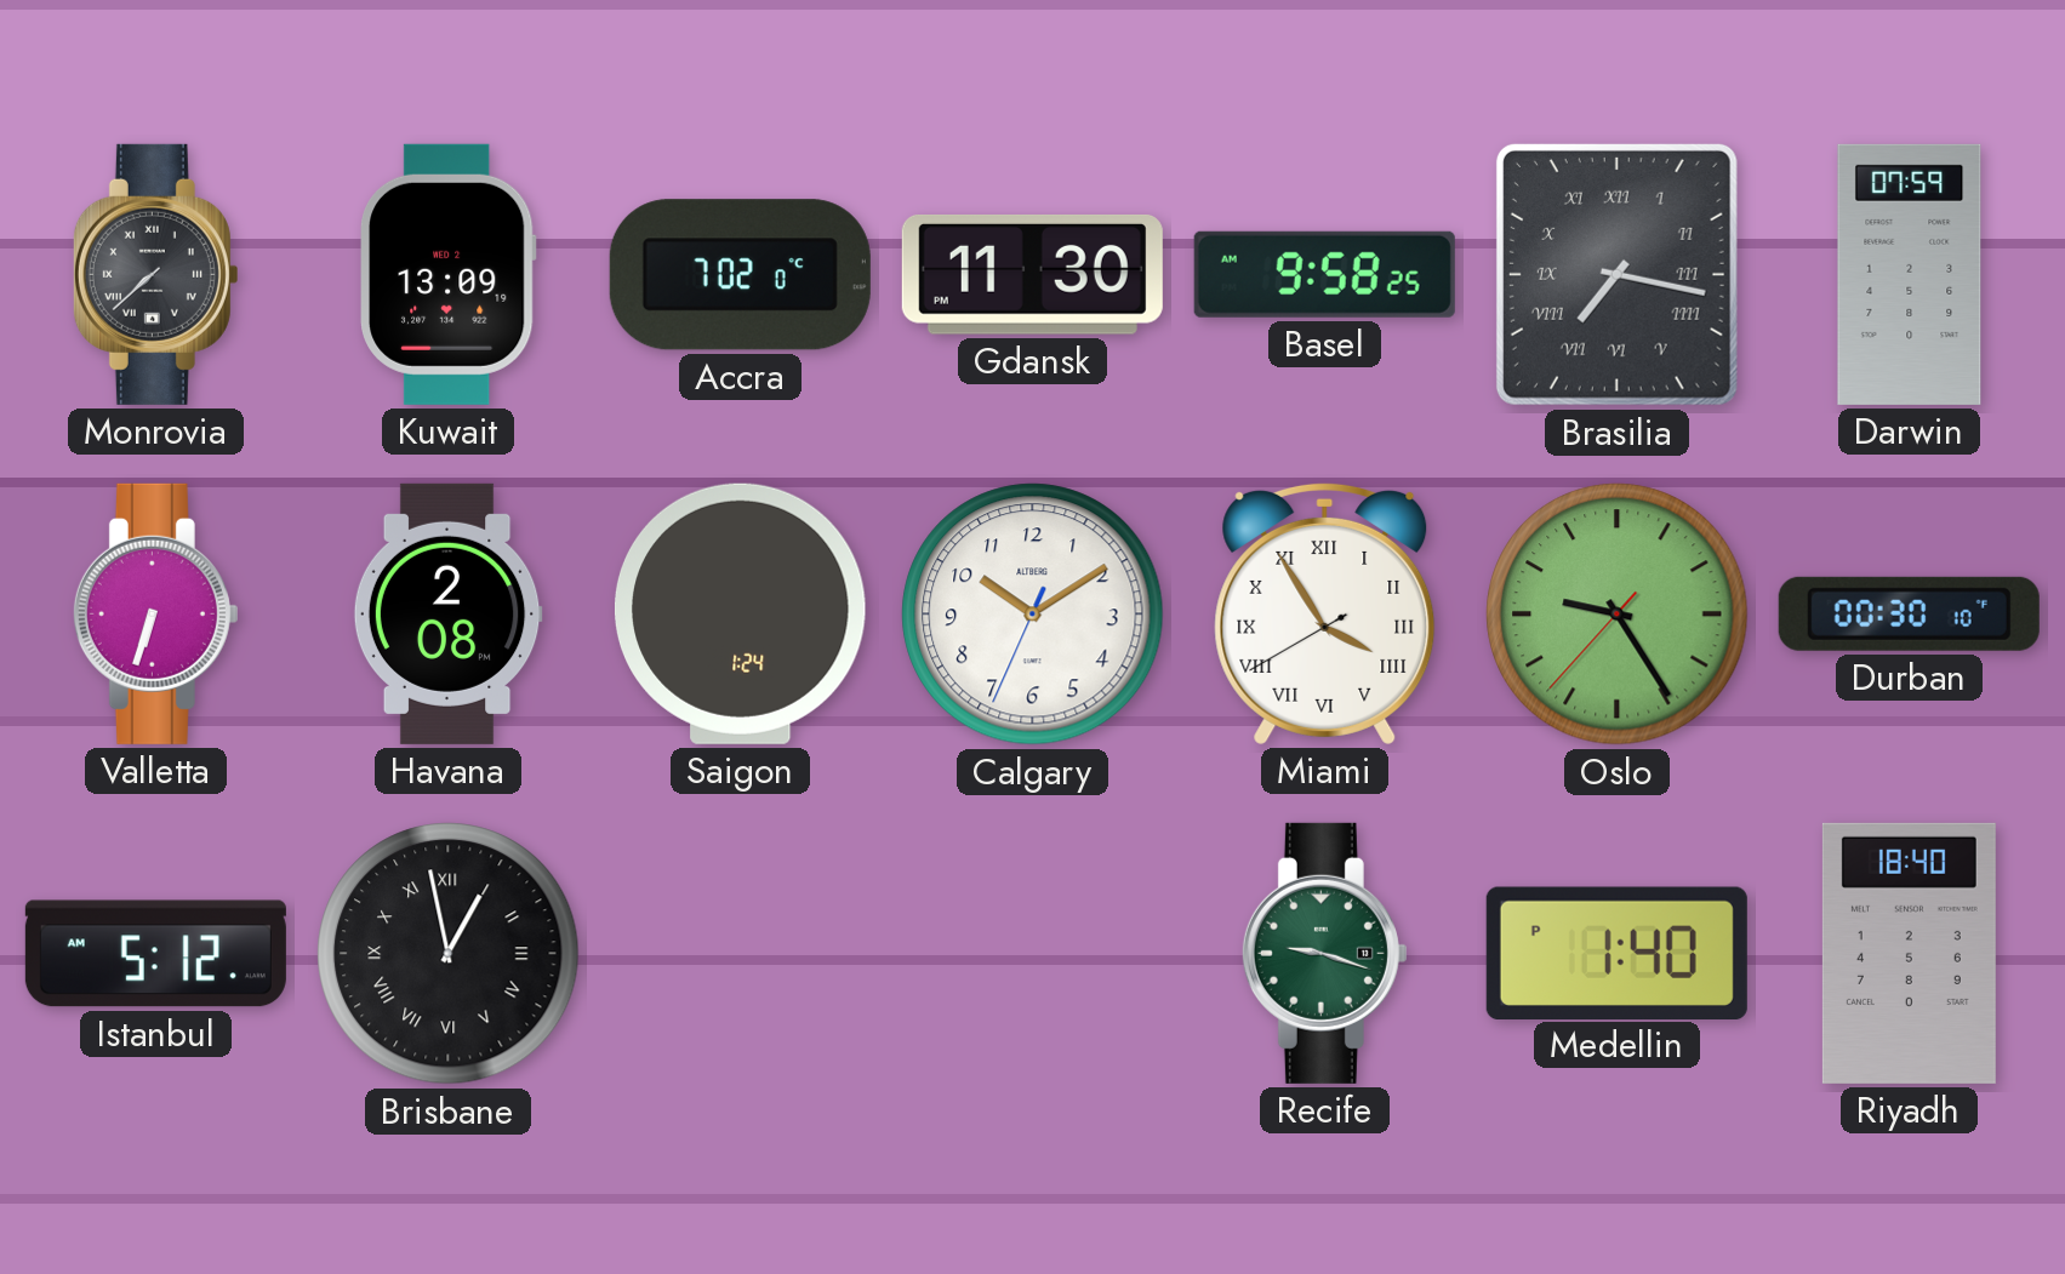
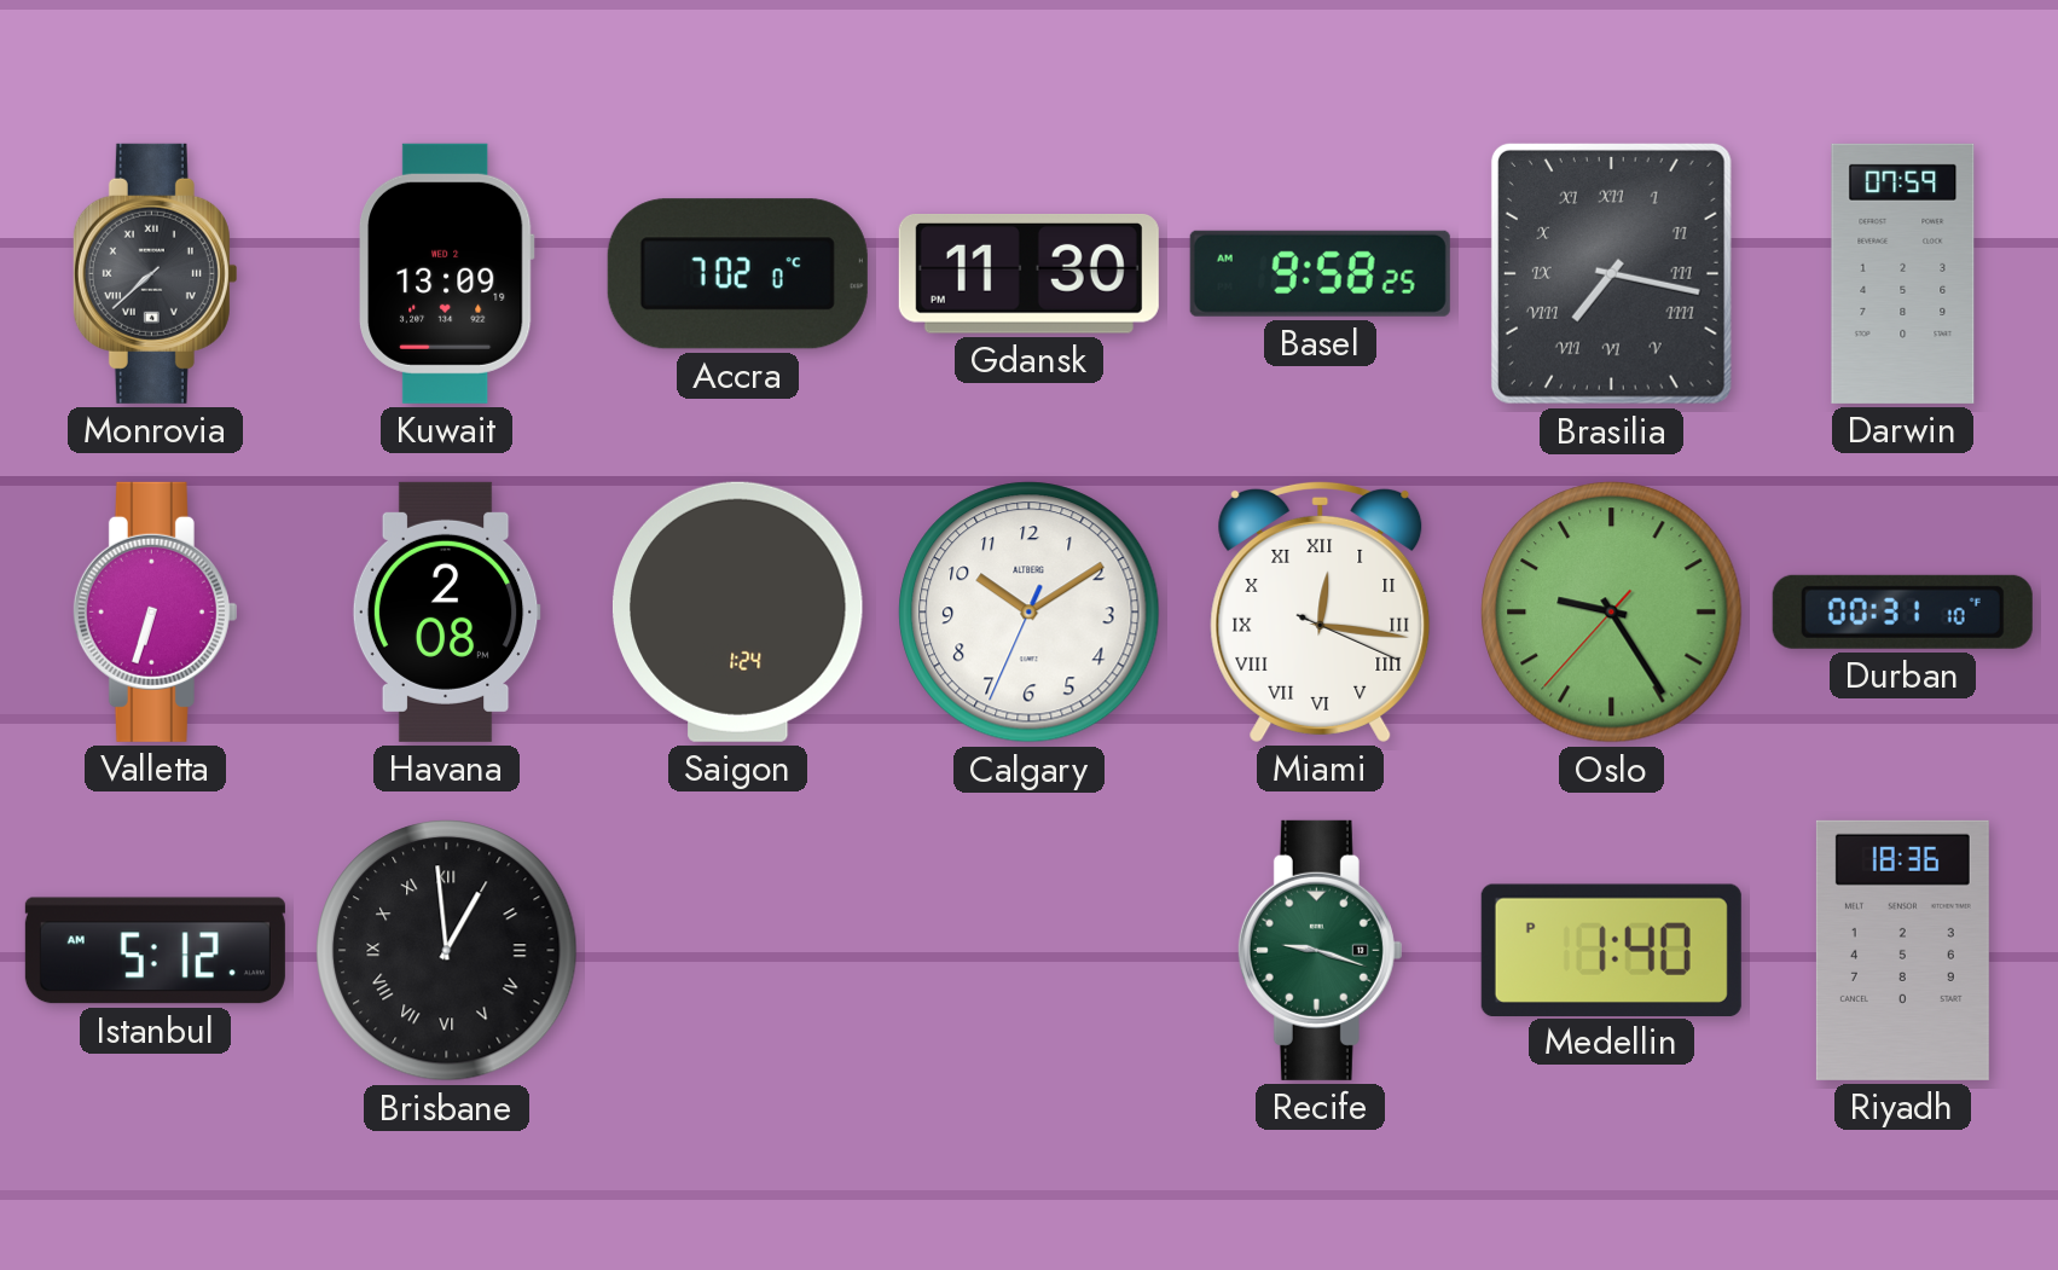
Miami: 3:54 -> 12:16
Durban: 00:30 -> 00:31
Brisbane: 12:58 -> 12:59
Riyadh: 18:40 -> 18:36
